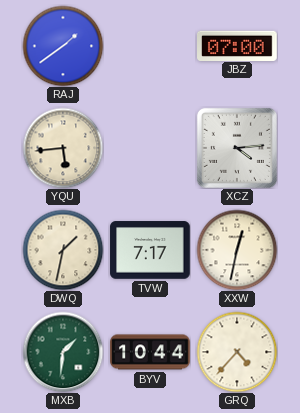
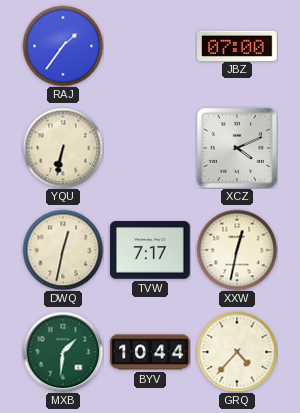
RAJ: 1:39 -> 1:36
YQU: 5:44 -> 6:32
XCZ: 4:14 -> 4:11
DWQ: 1:32 -> 12:32
